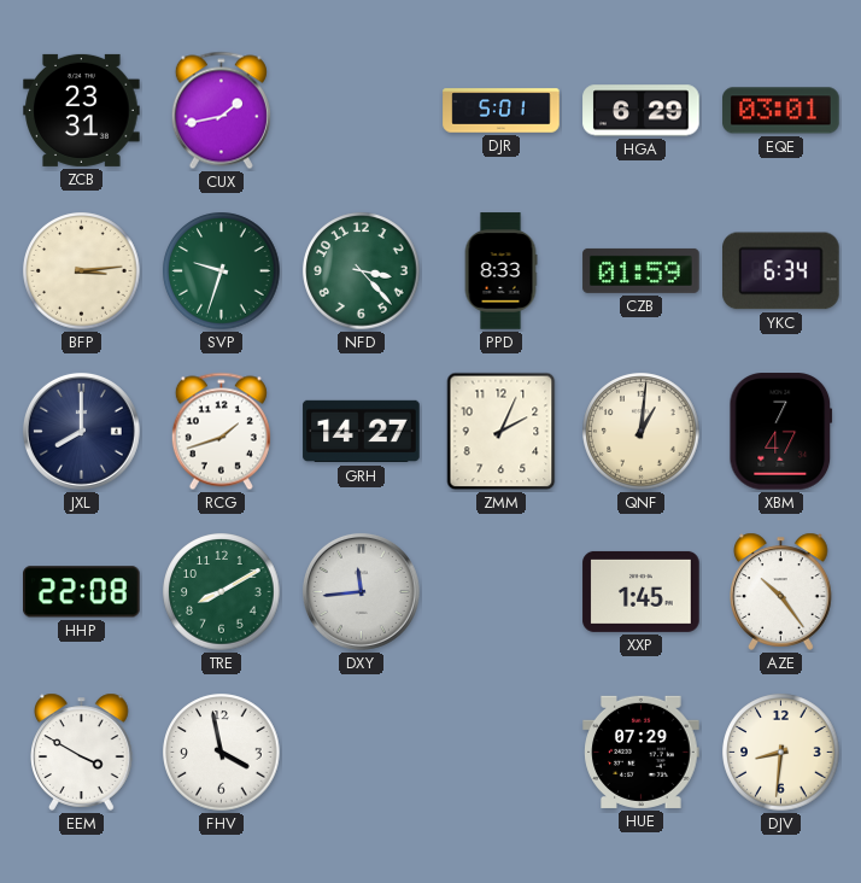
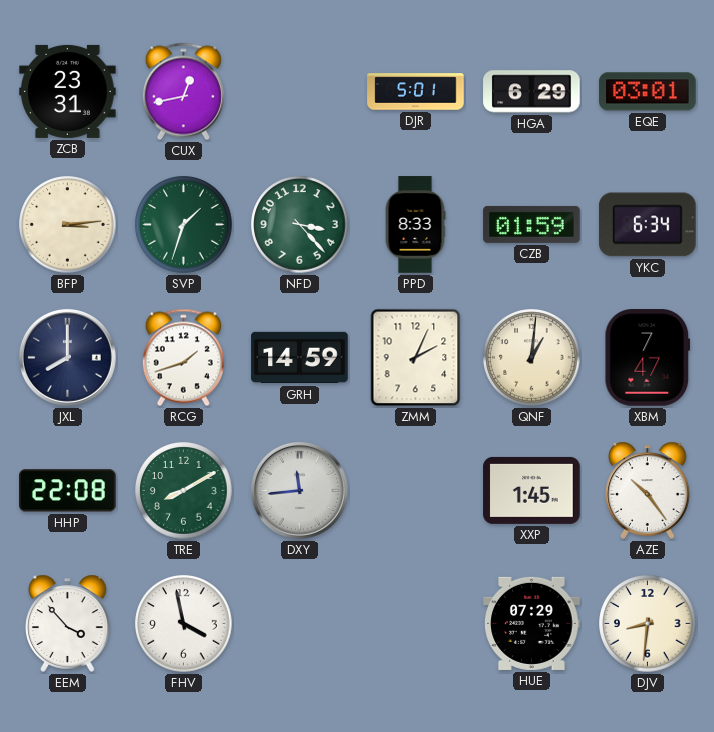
CUX: 1:43 -> 12:43
SVP: 9:33 -> 1:33
GRH: 14:27 -> 14:59
EEM: 3:50 -> 3:53
